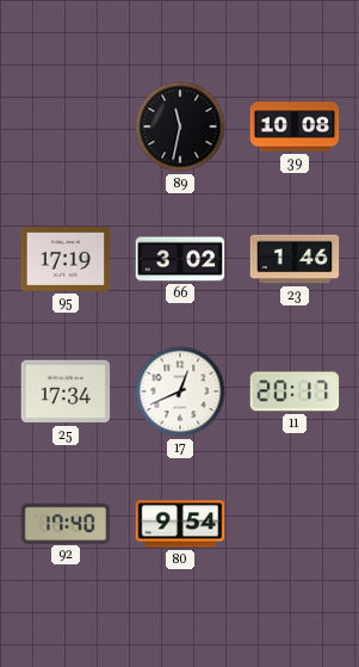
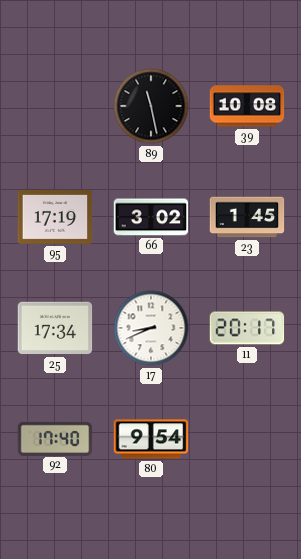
89: 11:32 -> 11:28
23: 1:46 -> 1:45
17: 12:41 -> 8:41
